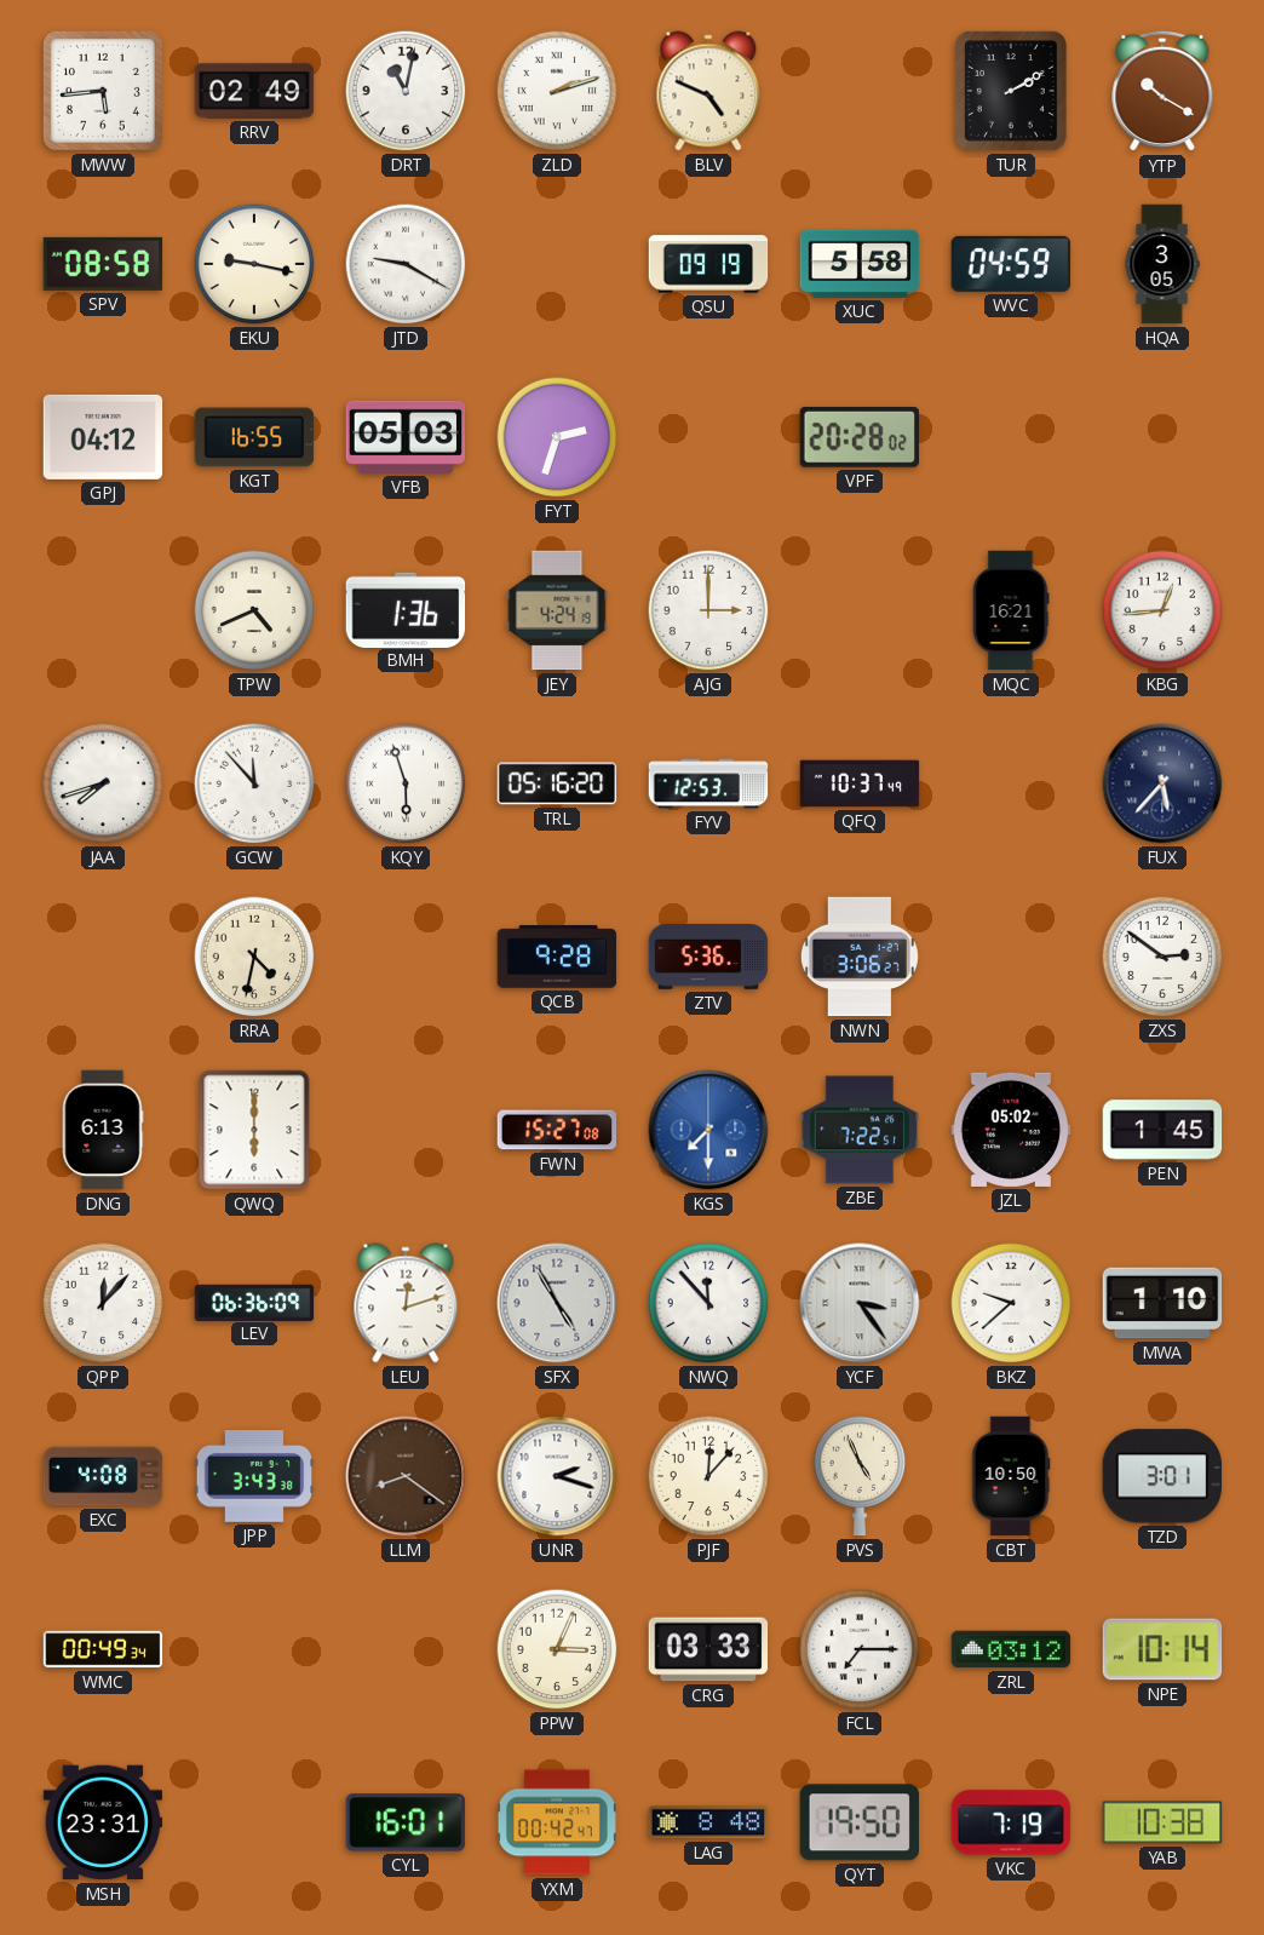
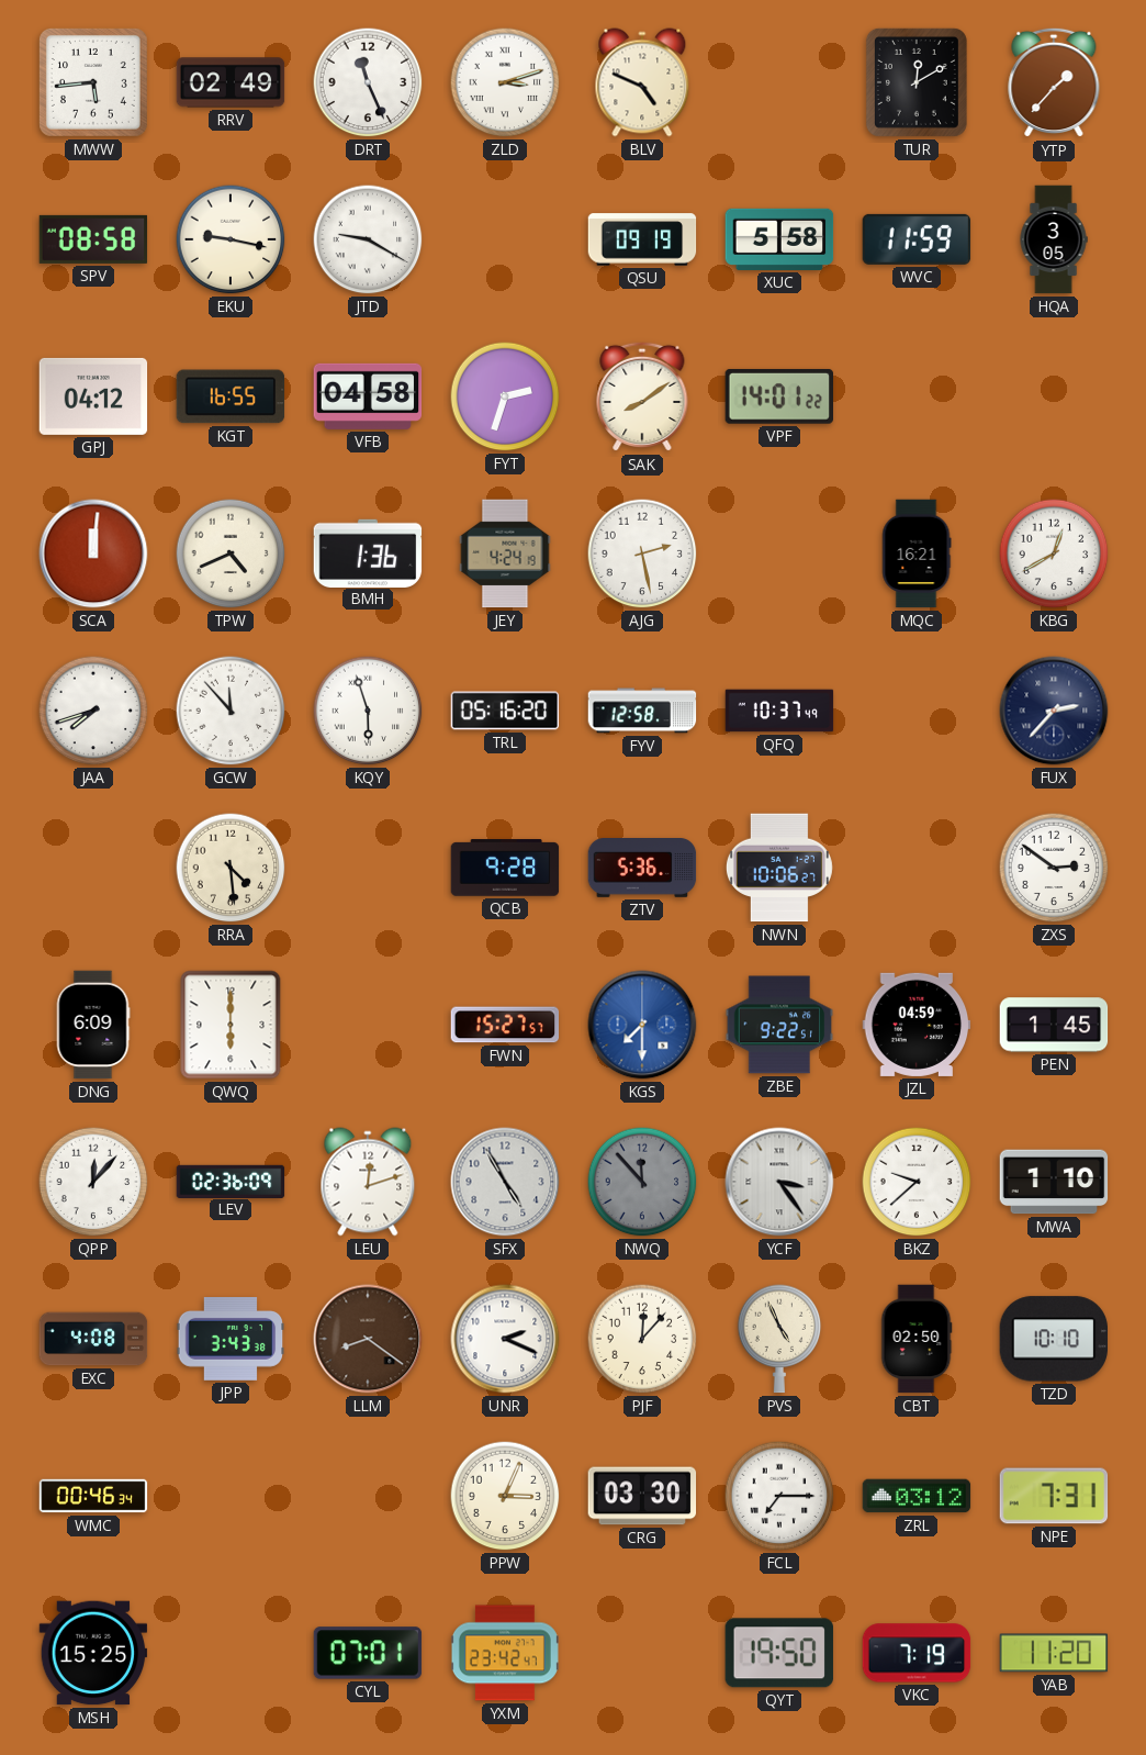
DRT: 11:02 -> 11:26
ZLD: 2:12 -> 3:12
TUR: 2:10 -> 12:10
YTP: 10:20 -> 1:37
WVC: 04:59 -> 11:59
VFB: 05:03 -> 04:58
SAK: none -> 8:09
VPF: 20:28 -> 14:01
SCA: none -> 12:01
AJG: 3:00 -> 2:28
KBG: 12:44 -> 12:40
FYV: 12:53 -> 12:58
FUX: 5:37 -> 2:37
RRA: 4:32 -> 4:29
NWN: 3:06 -> 10:06
DNG: 6:13 -> 6:09
FWN: 15:27:08 -> 15:27:57
ZBE: 7:22 -> 9:22
JZL: 05:02 -> 04:59
LEV: 06:36 -> 02:36
NWQ dial: white -> grey
UNR: 2:18 -> 2:19
CBT: 10:50 -> 02:50
TZD: 3:01 -> 10:10
WMC: 00:49 -> 00:46
CRG: 03:33 -> 03:30
NPE: 10:14 -> 7:31
MSH: 23:31 -> 15:25
CYL: 16:01 -> 07:01
YXM: 00:42 -> 23:42
LAG: 8:48 -> none
YAB: 10:38 -> 11:20
